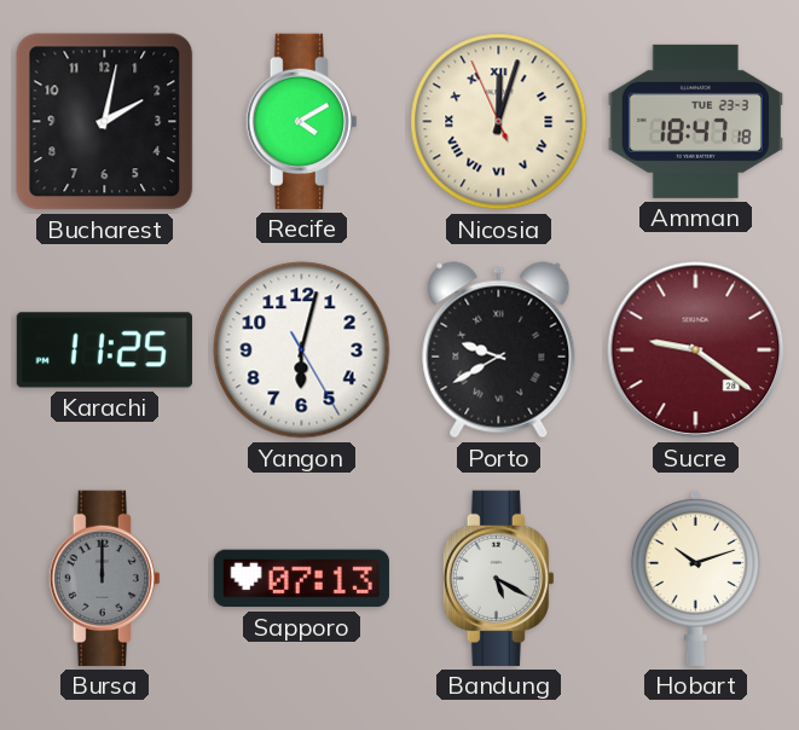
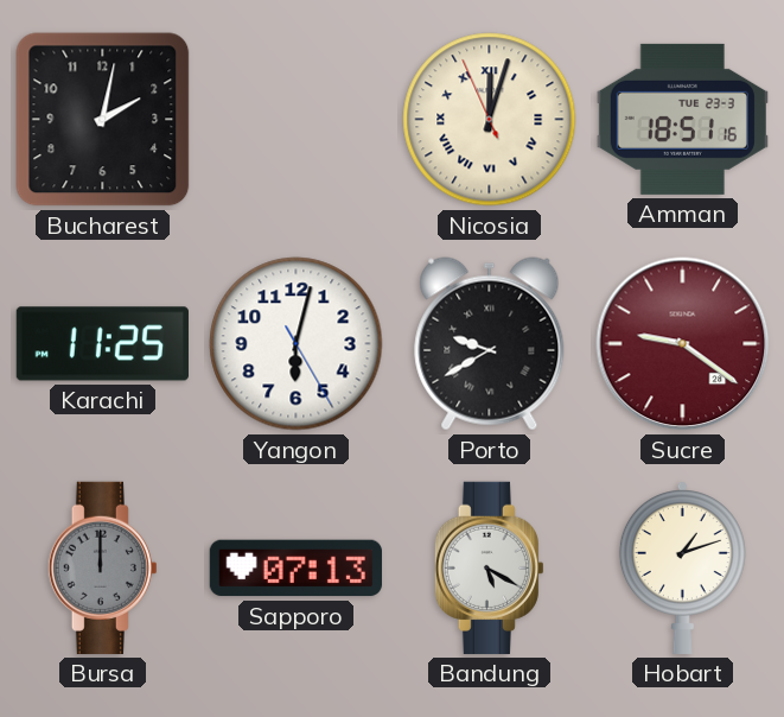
Recife: 4:10 -> none
Amman: 18:47 -> 18:51
Hobart: 10:12 -> 1:12
